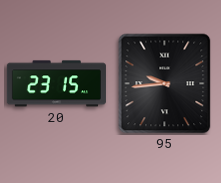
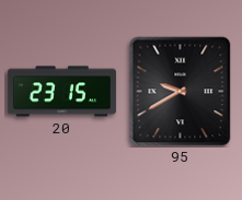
95: 9:44 -> 9:40
